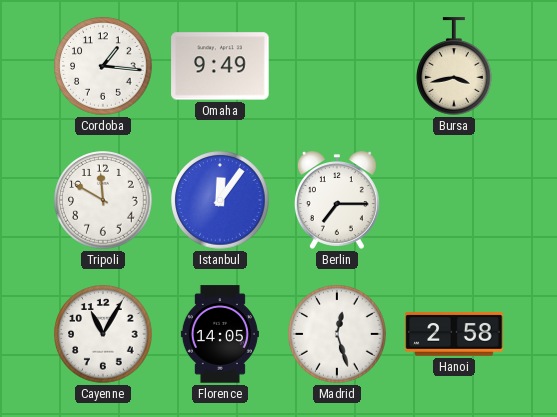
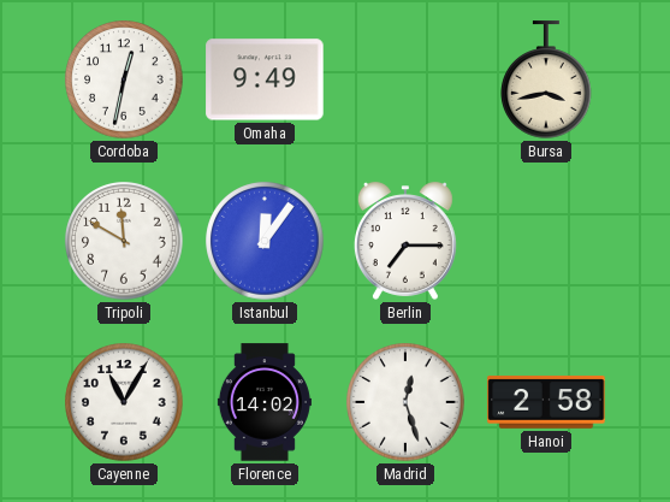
Cordoba: 1:16 -> 12:32
Florence: 14:05 -> 14:02
